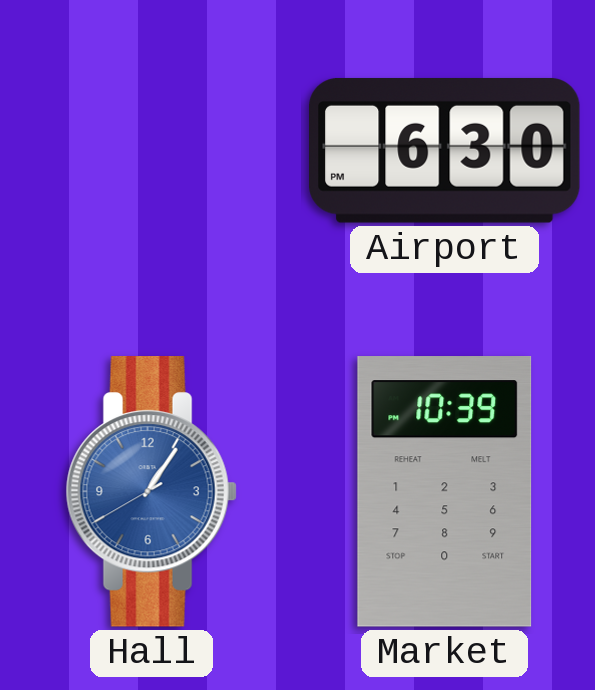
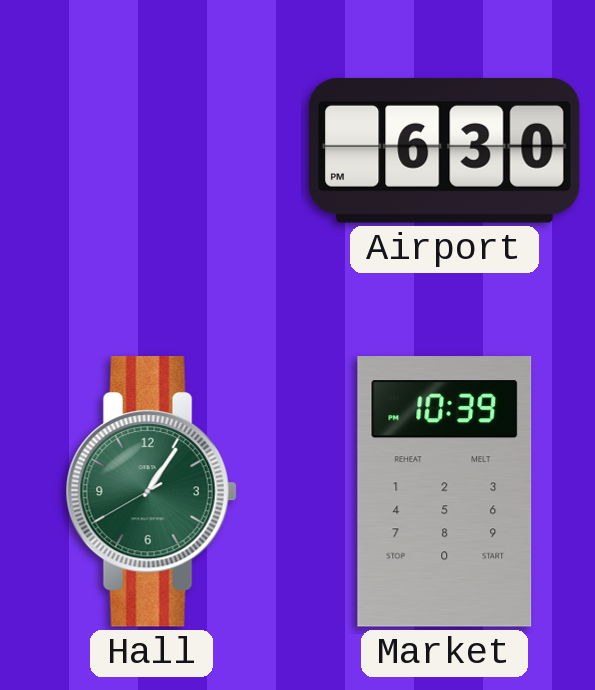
Hall dial: blue -> green
